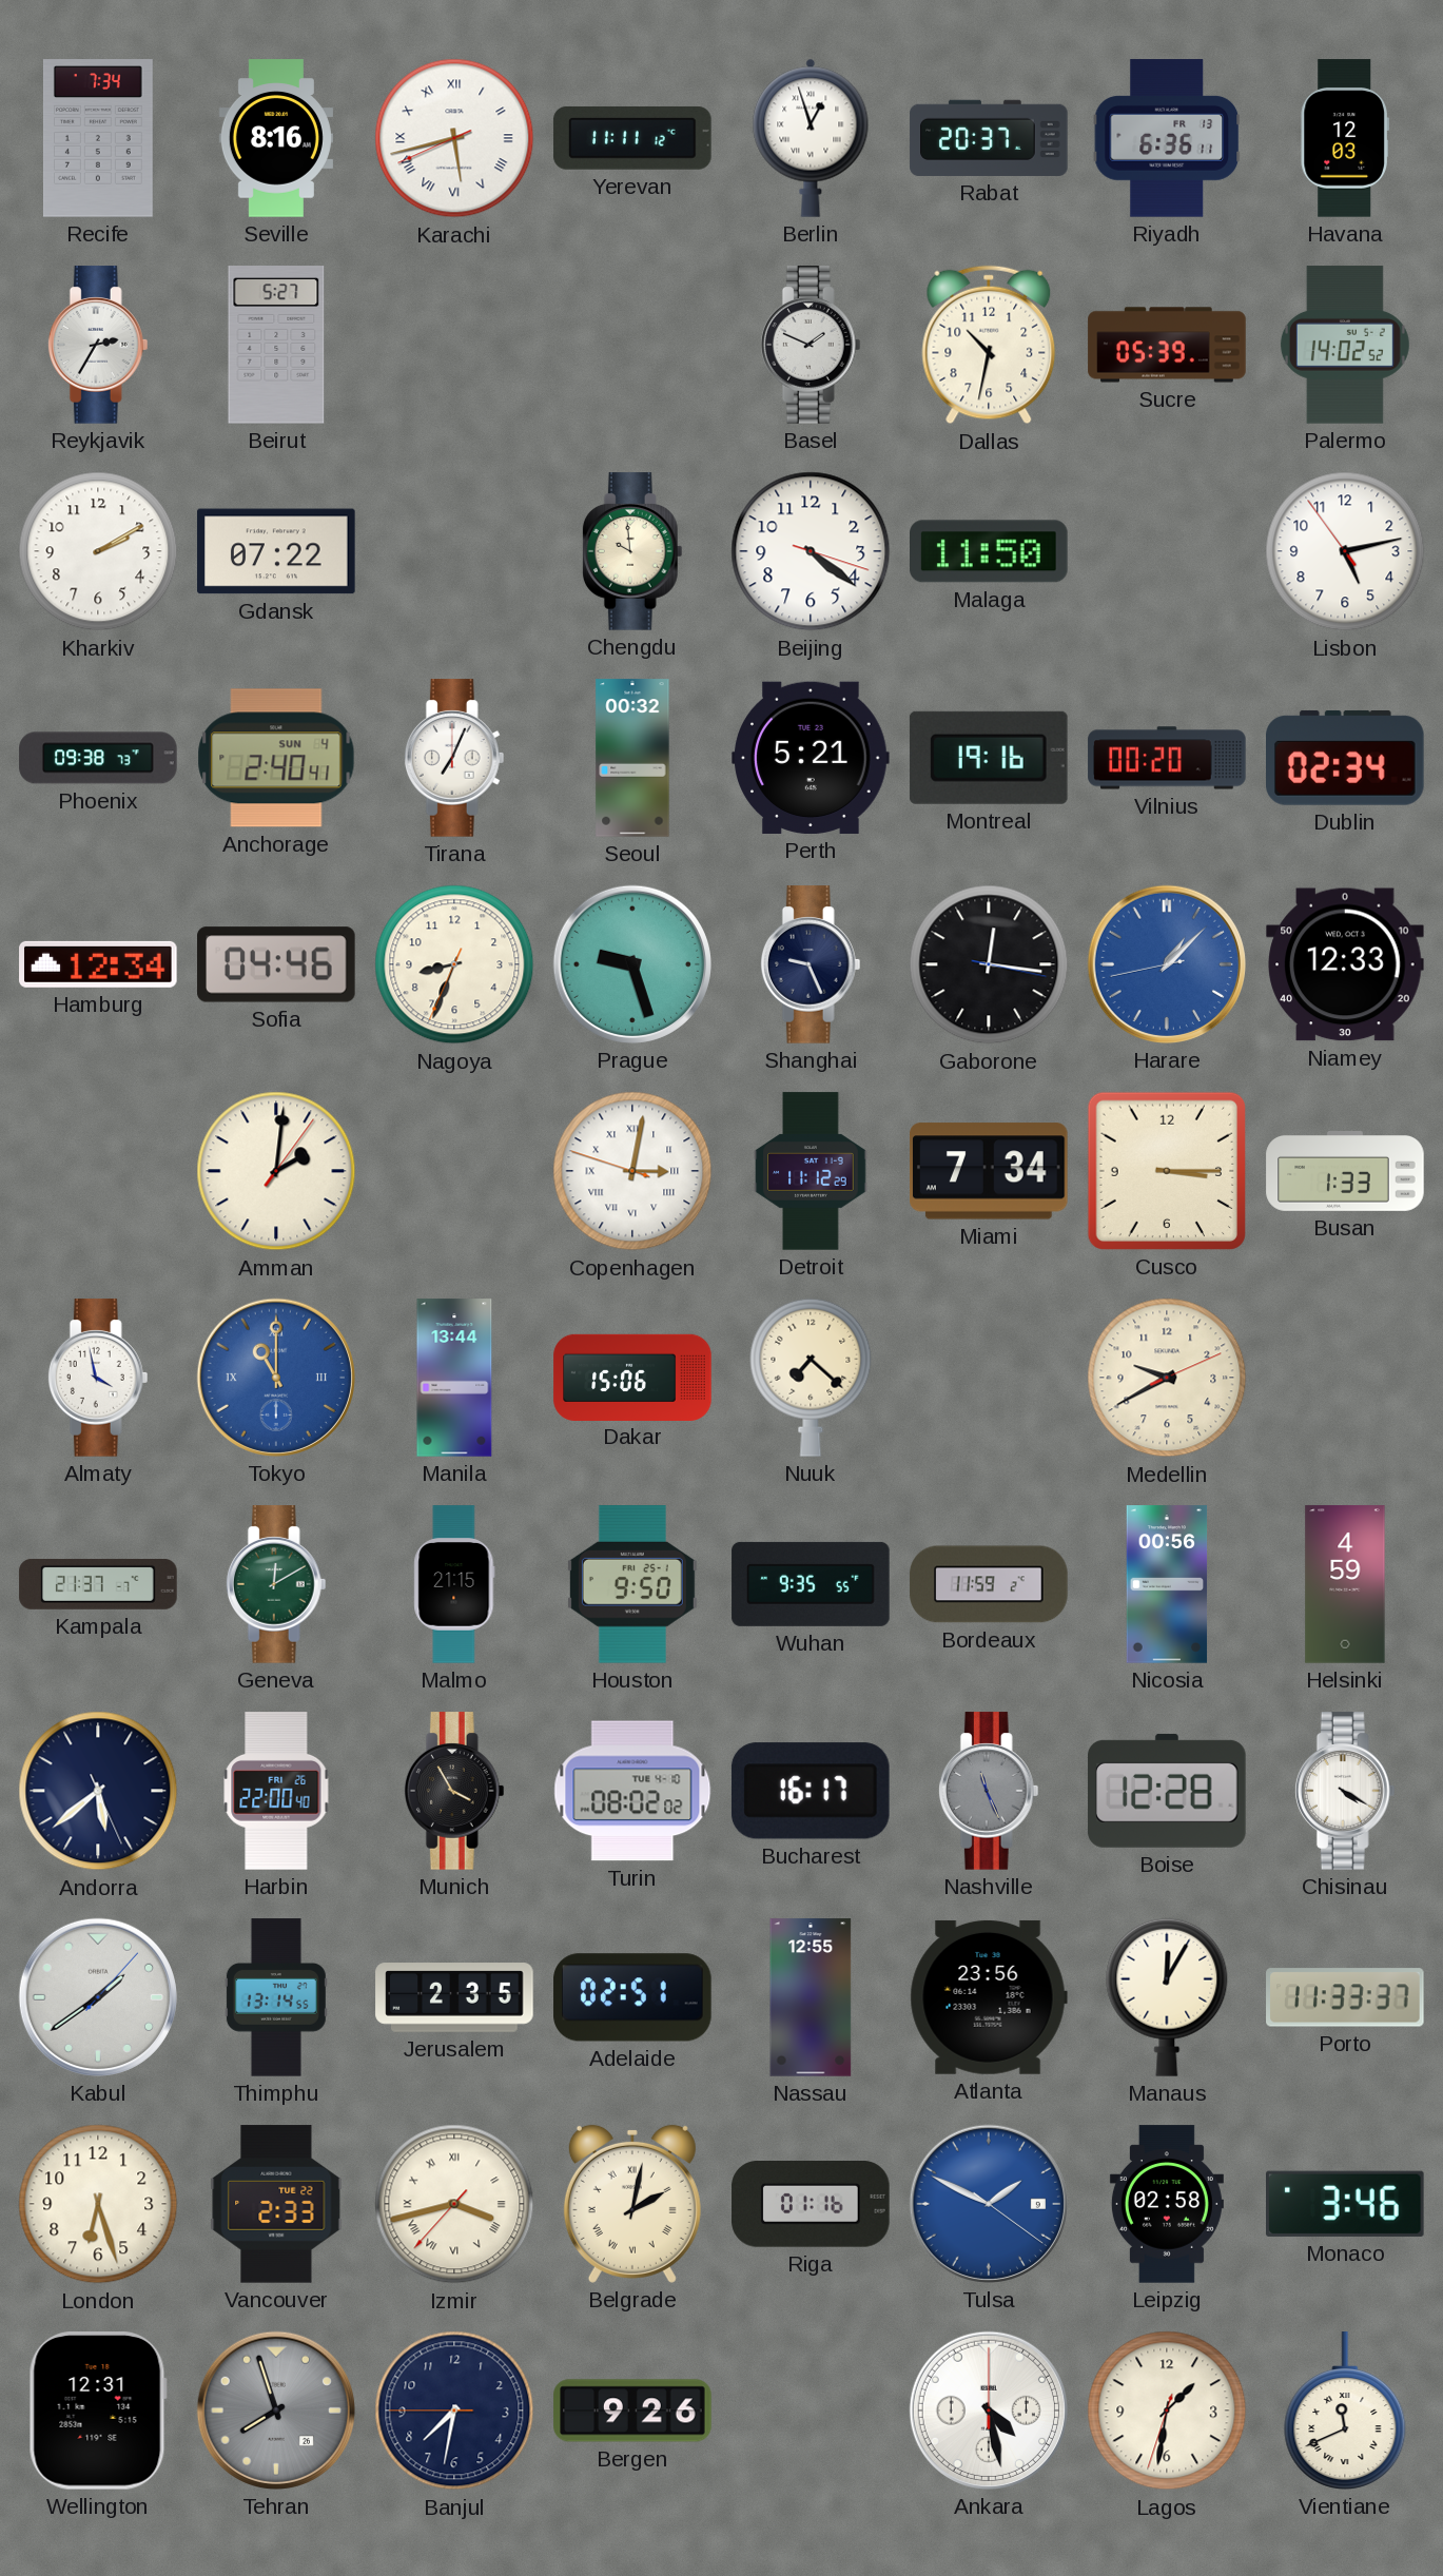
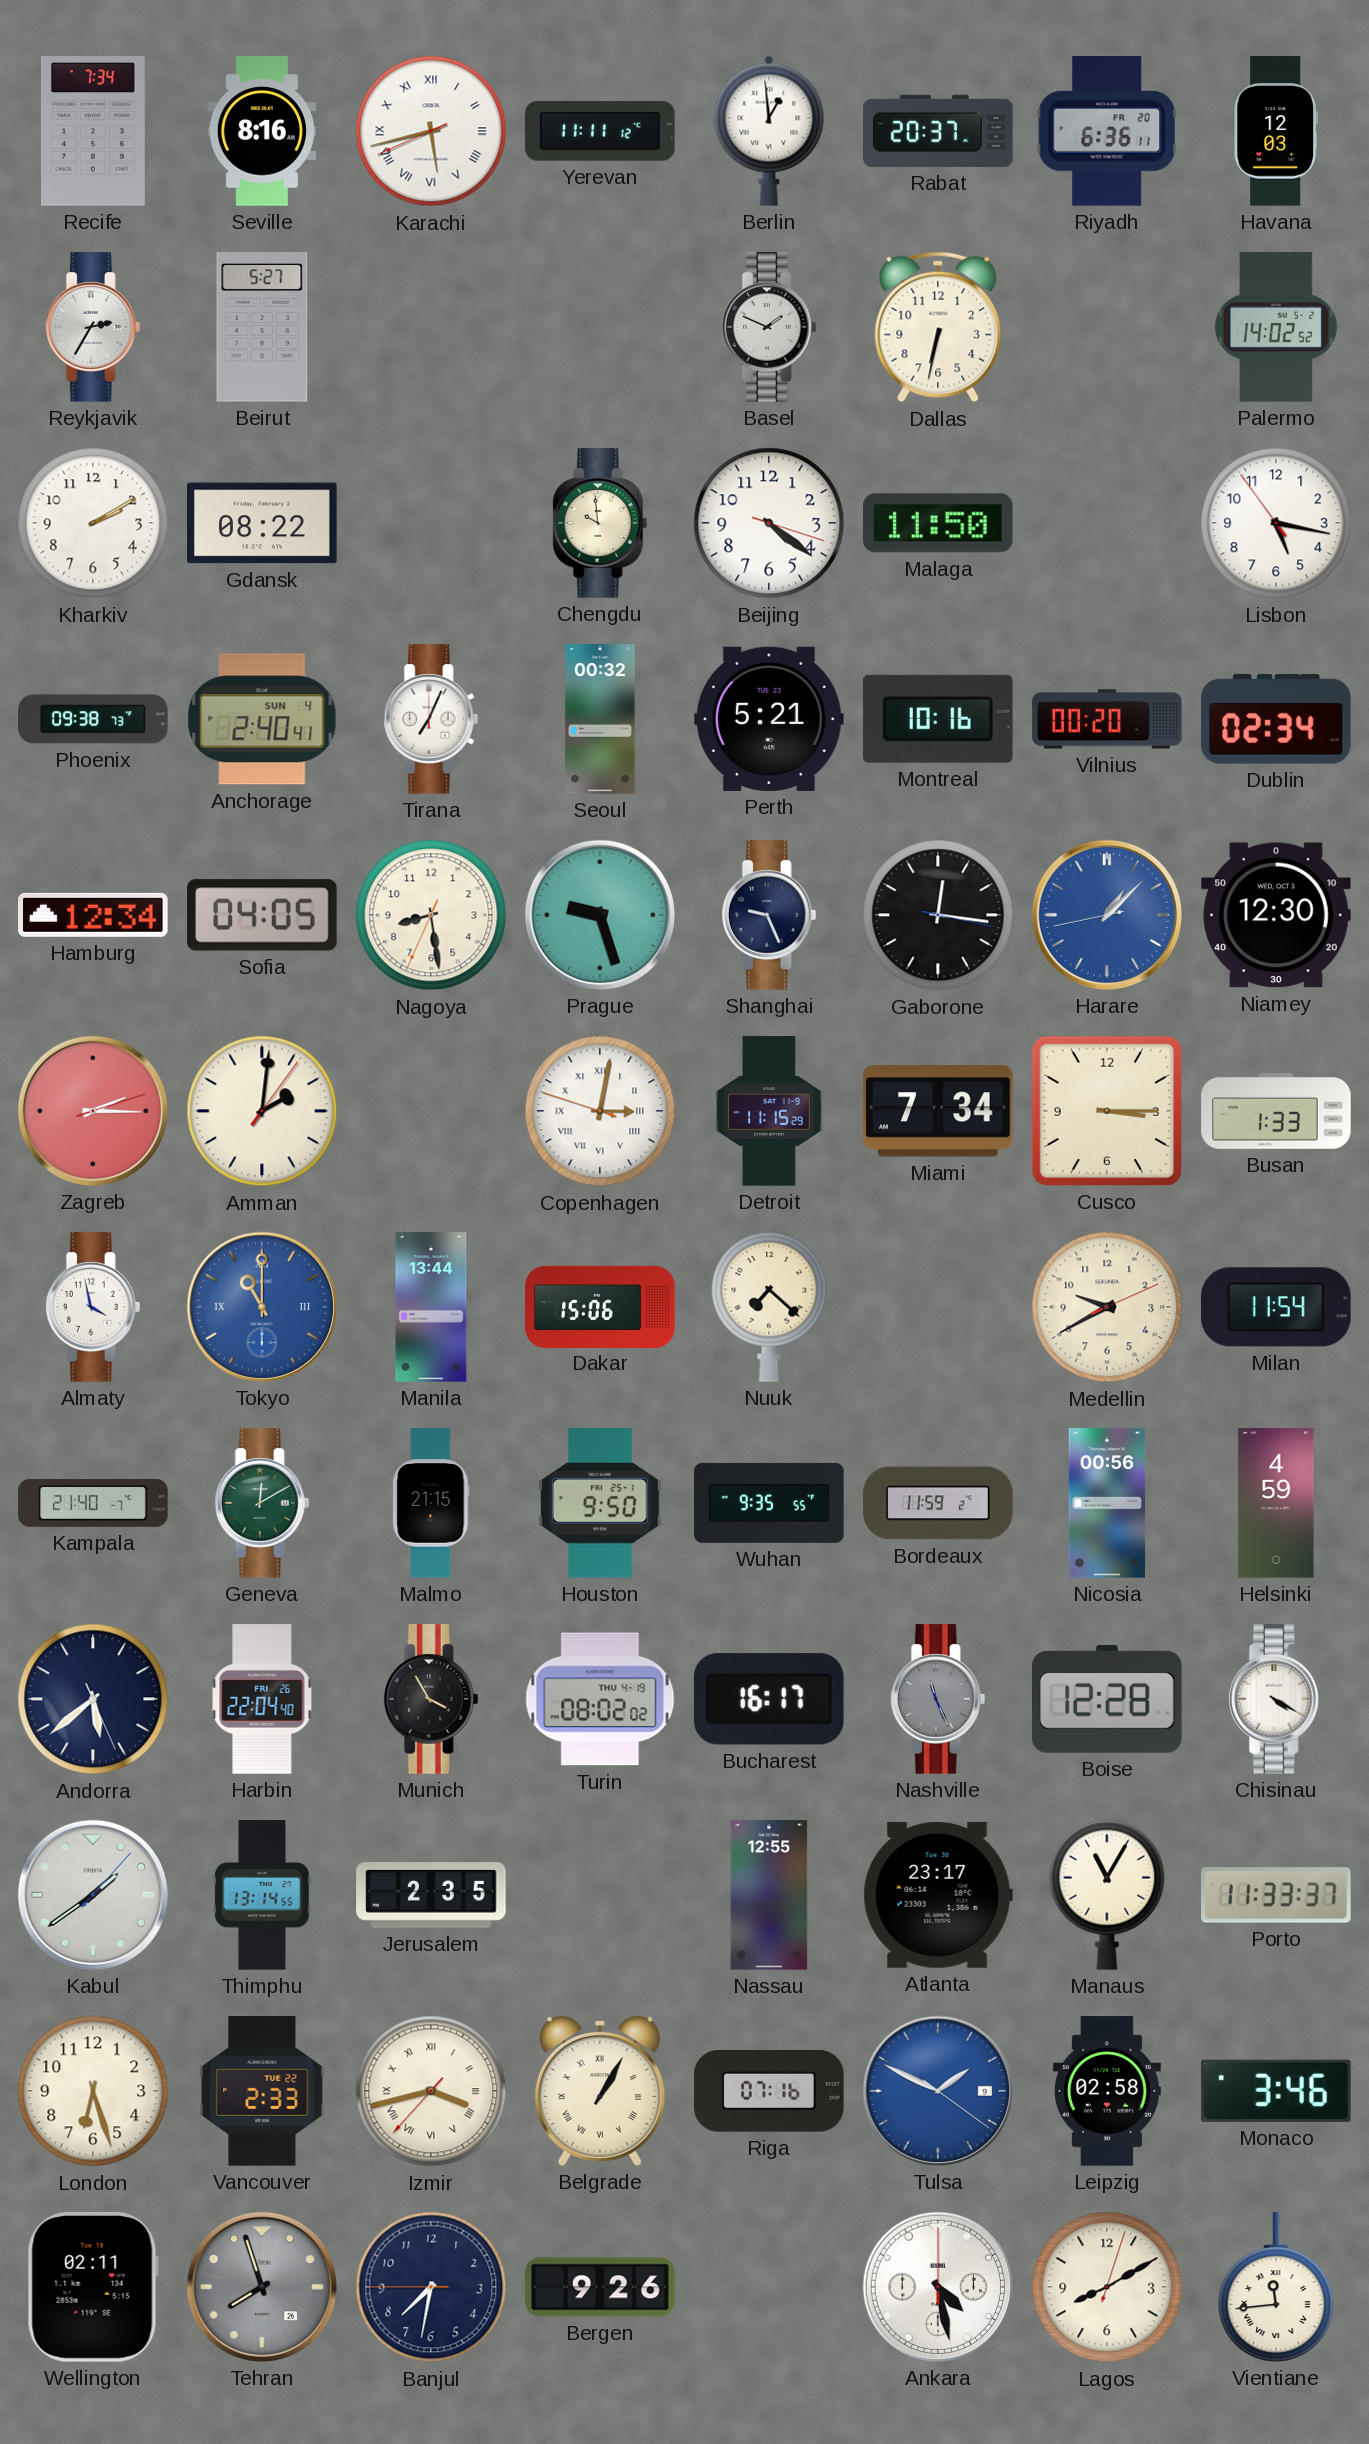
Berlin: 12:57 -> 12:59
Riyadh date: FR 13 -> FR 20
Dallas: 10:32 -> 6:32
Sucre: 05:39 -> none
Gdansk: 07:22 -> 08:22
Lisbon: 5:12 -> 5:16
Montreal: 19:16 -> 10:16
Sofia: 04:46 -> 04:05
Nagoya: 8:33 -> 8:28
Niamey: 12:33 -> 12:30
Zagreb: none -> 2:15
Detroit: 11:12 -> 11:15
Milan: none -> 11:54
Kampala: 21:37 -> 21:40
Harbin: 22:00 -> 22:04
Turin date: TUE 4-10 -> THU 4-19
Adelaide: 02:51 -> none
Atlanta: 23:56 -> 23:17
Manaus: 12:05 -> 11:05
Belgrade: 2:02 -> 1:05
Riga: 01:16 -> 07:16
Wellington: 12:31 -> 02:11
Lagos: 1:31 -> 8:10
Vientiane: 11:41 -> 11:44
